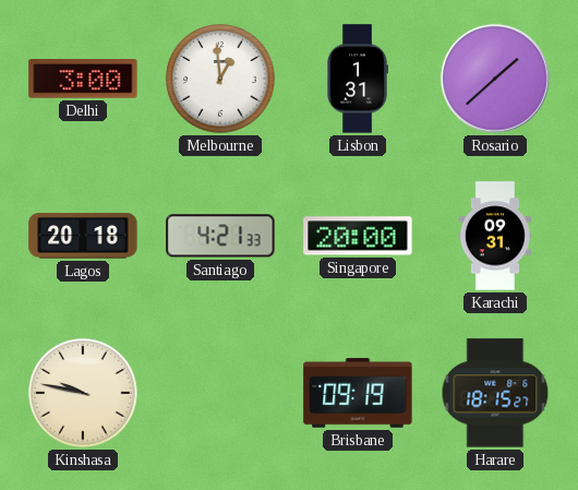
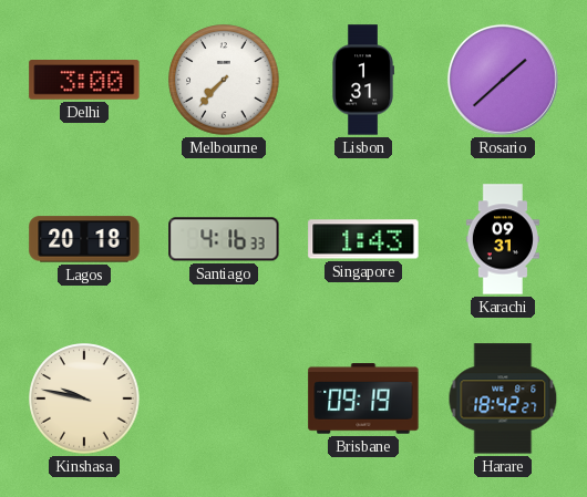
Melbourne: 12:59 -> 7:37
Santiago: 4:21 -> 4:16
Singapore: 20:00 -> 1:43
Harare: 18:15 -> 18:42
